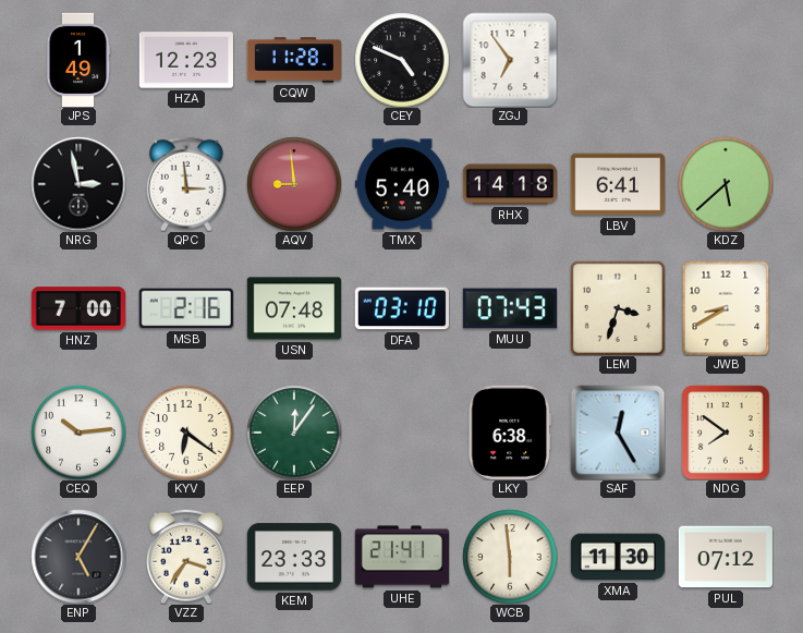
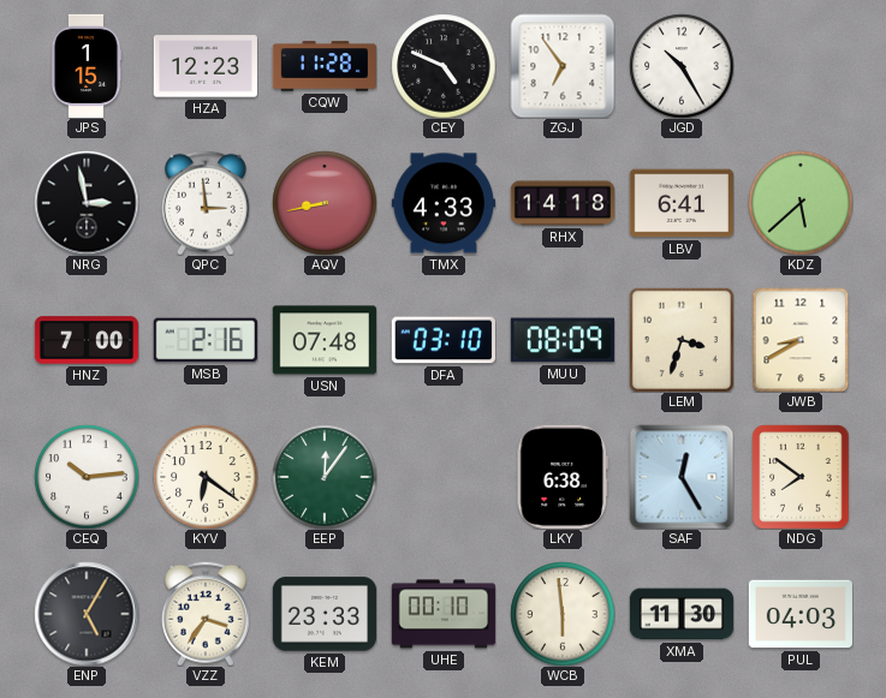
JPS: 1:49 -> 1:15
JGD: none -> 10:25
AQV: 8:59 -> 8:43
TMX: 5:40 -> 4:33
MUU: 07:43 -> 08:09
UHE: 21:41 -> 00:10
PUL: 07:12 -> 04:03
